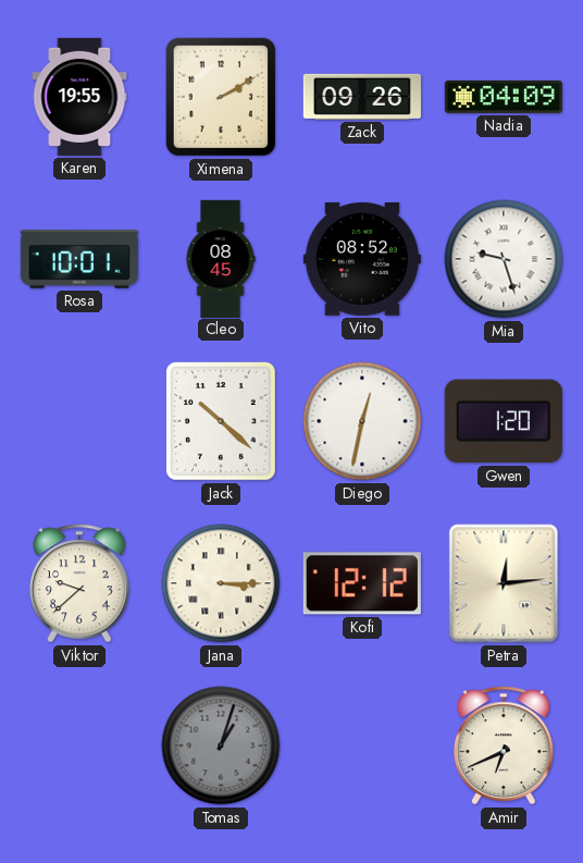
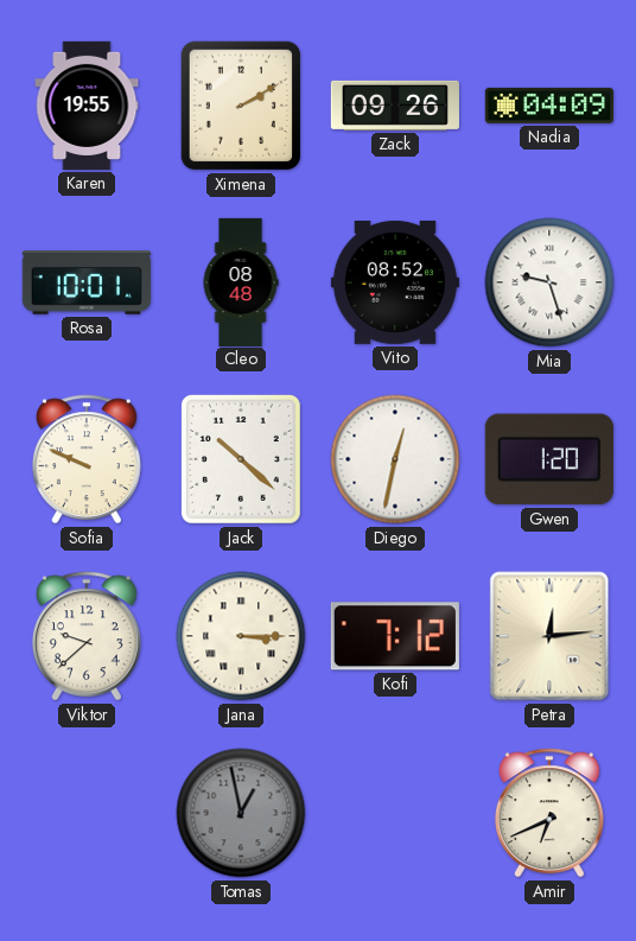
Cleo: 08:45 -> 08:48
Sofia: none -> 9:49
Kofi: 12:12 -> 7:12
Tomas: 1:03 -> 12:58
